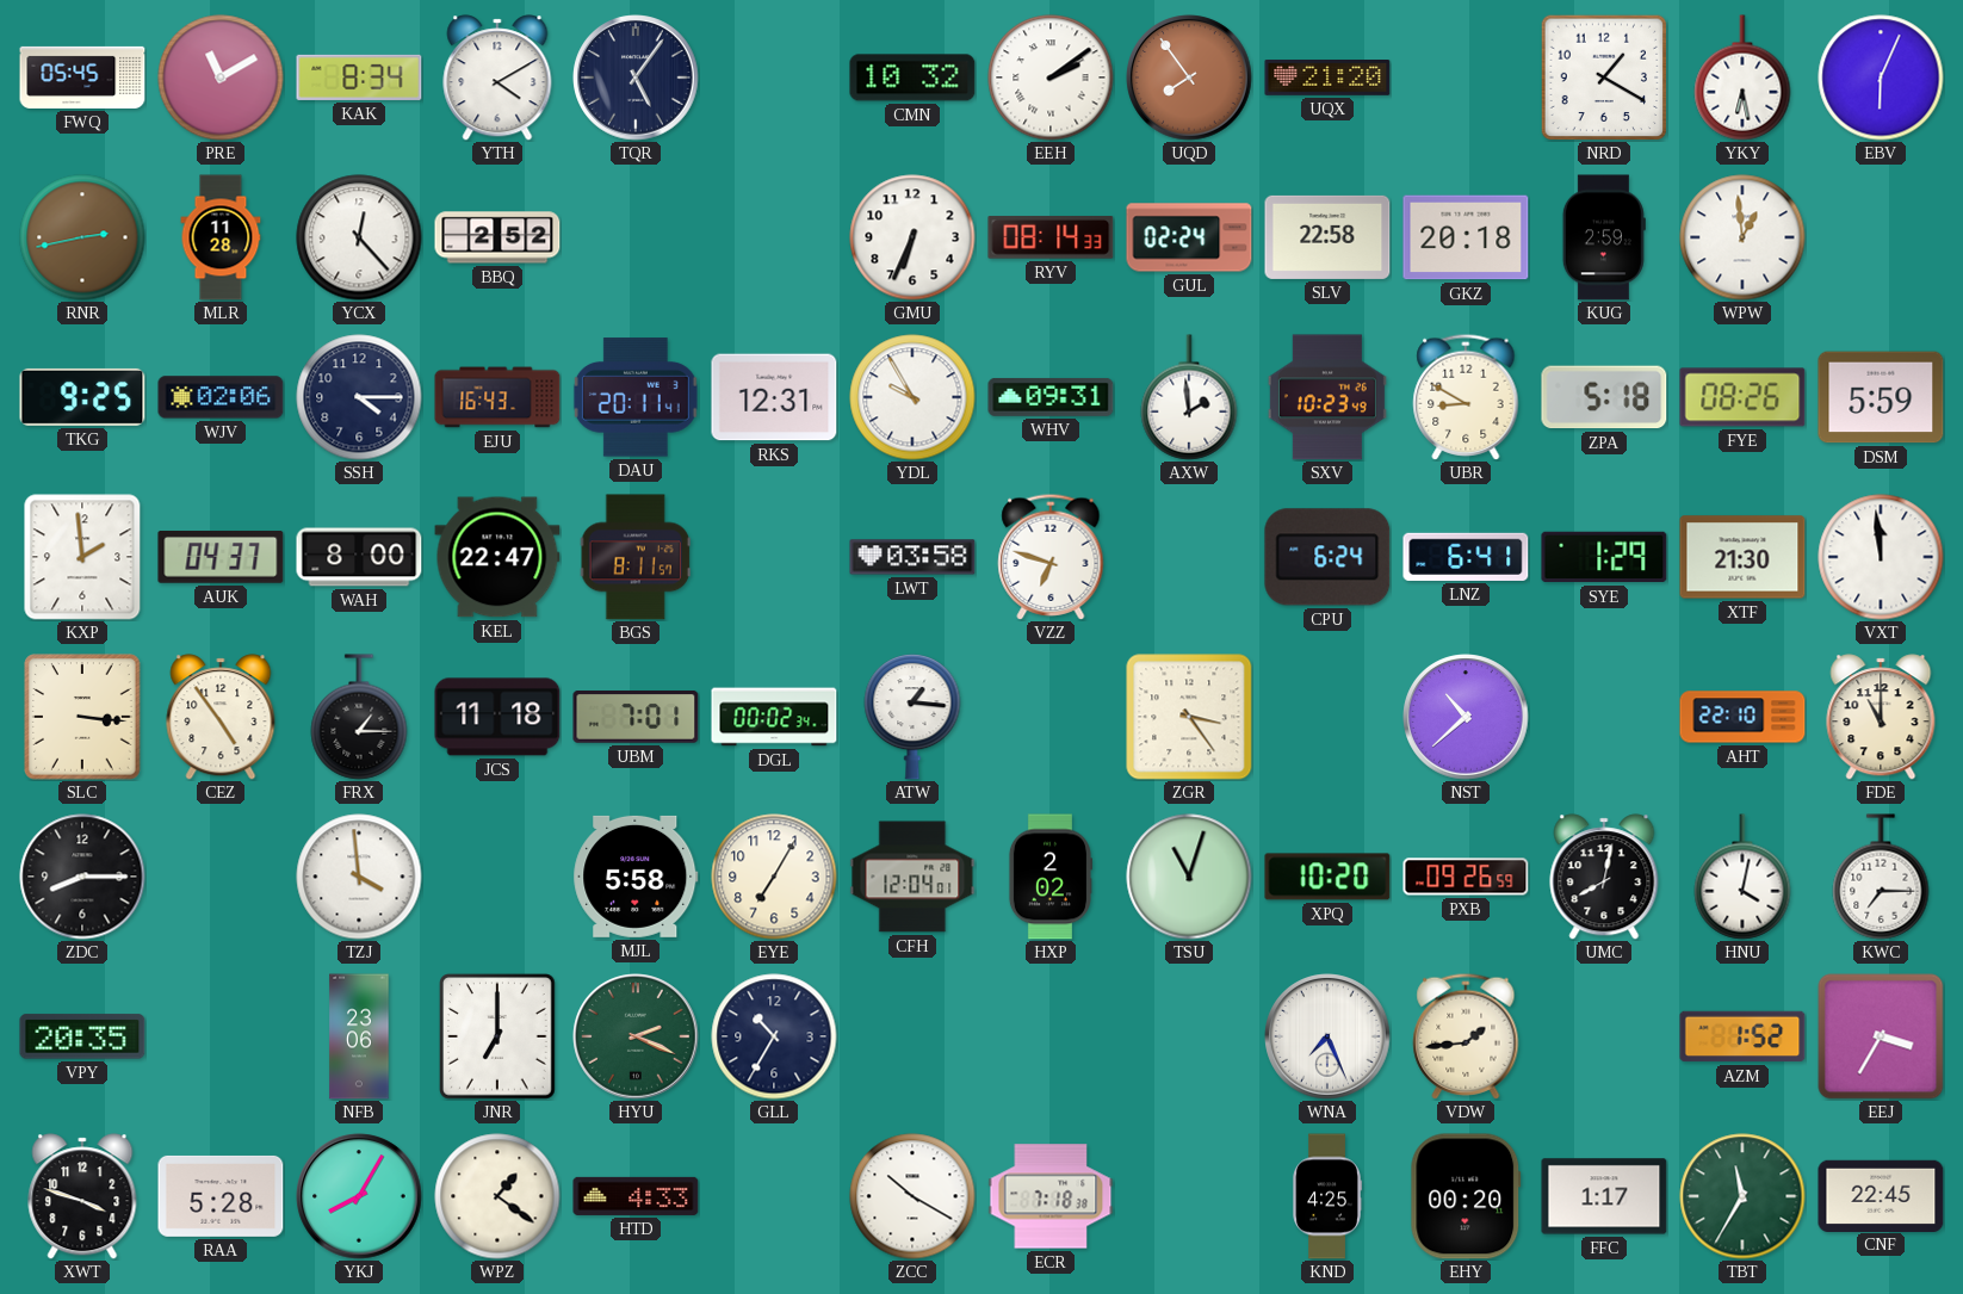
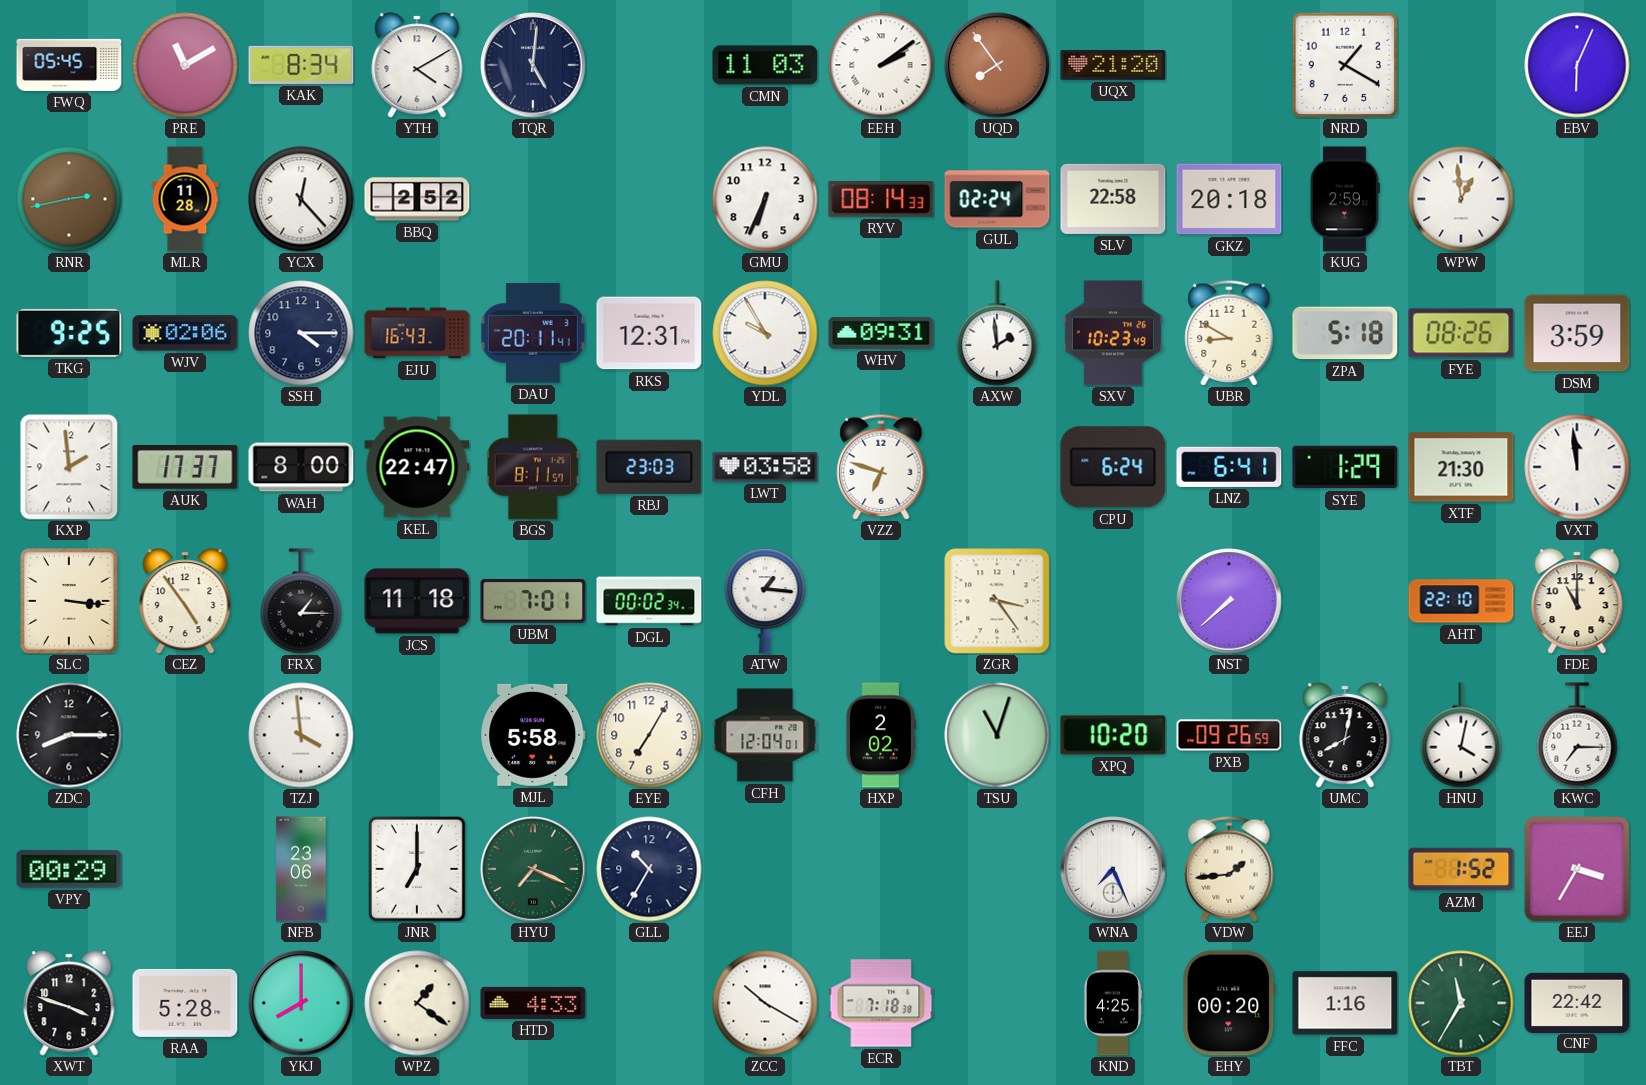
TQR: 5:06 -> 5:01
CMN: 10:32 -> 11:03
YKY: 6:28 -> none
DSM: 5:59 -> 3:59
AUK: 04:37 -> 17:37
RBJ: none -> 23:03
NST: 10:38 -> 7:38
VPY: 20:35 -> 00:29
HYU: 2:19 -> 7:19
YKJ: 8:05 -> 8:00
FFC: 1:17 -> 1:16
CNF: 22:45 -> 22:42
